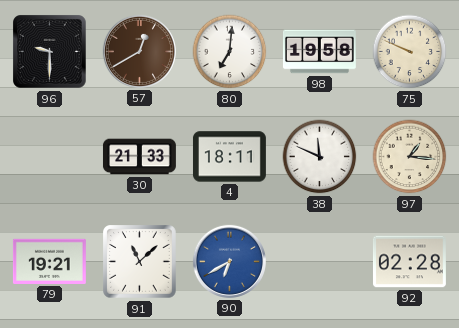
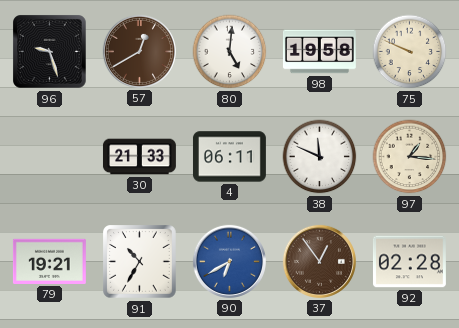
96: 9:30 -> 9:27
80: 7:01 -> 5:01
4: 18:11 -> 06:11
91: 11:08 -> 10:35
37: none -> 12:54
